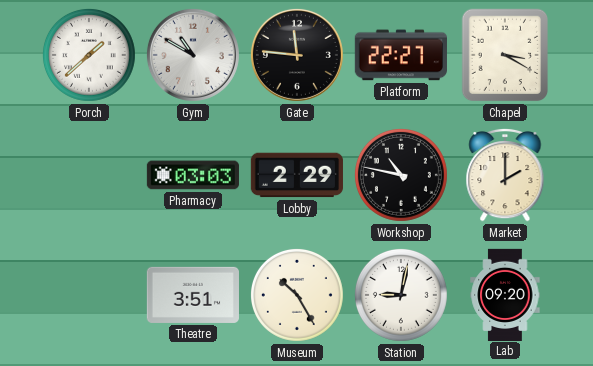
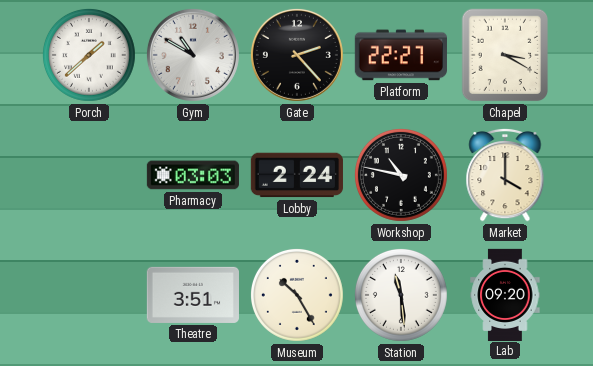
Gate: 11:46 -> 2:23
Lobby: 2:29 -> 2:24
Market: 2:00 -> 4:00
Station: 9:02 -> 11:29
